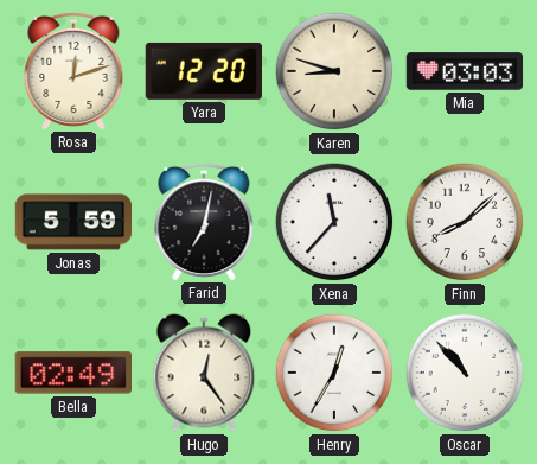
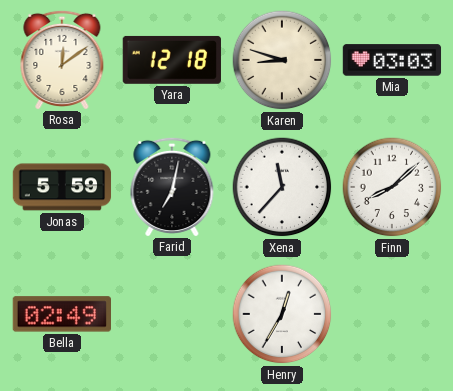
Rosa: 12:12 -> 12:09
Yara: 12:20 -> 12:18
Hugo: 12:24 -> none
Oscar: 10:53 -> none
